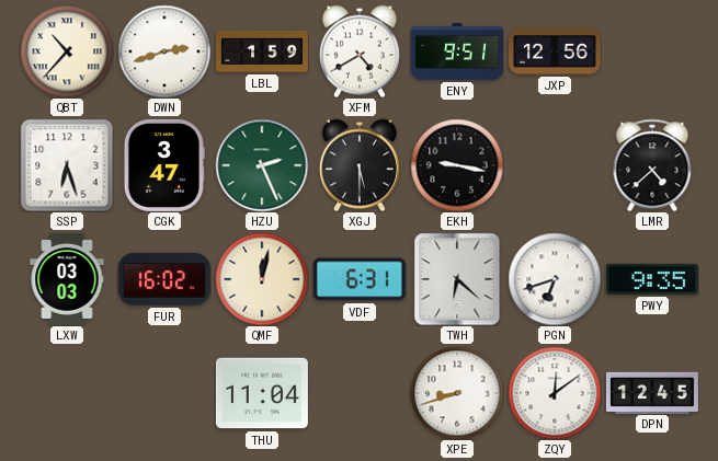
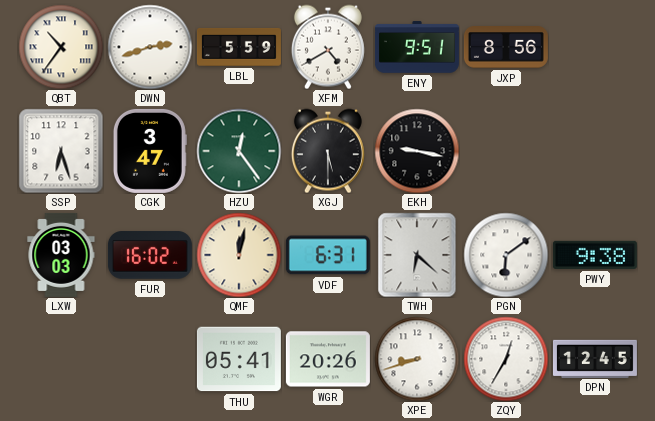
QBT: 10:37 -> 10:36
LBL: 1:59 -> 5:59
JXP: 12:56 -> 8:56
HZU: 2:26 -> 12:24
LMR: 4:38 -> none
PGN: 6:42 -> 6:09
PWY: 9:35 -> 9:38
THU: 11:04 -> 05:41
WGR: none -> 20:26
ZQY: 12:09 -> 12:35
